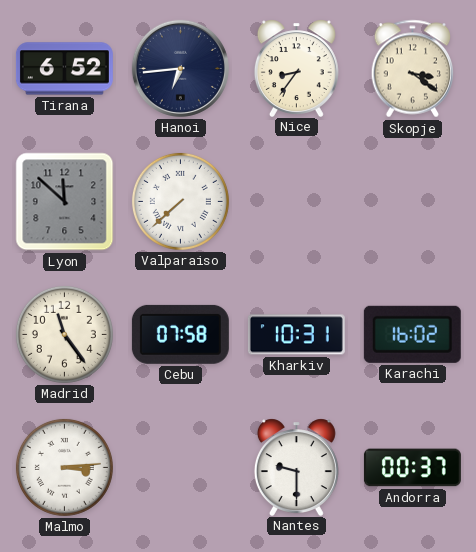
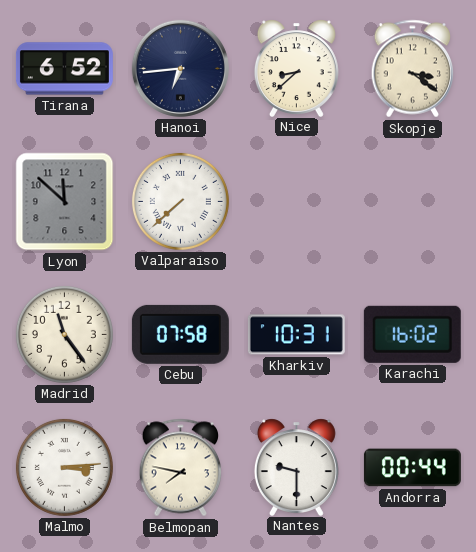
Nice: 8:36 -> 8:38
Belmopan: none -> 7:47
Andorra: 00:37 -> 00:44
